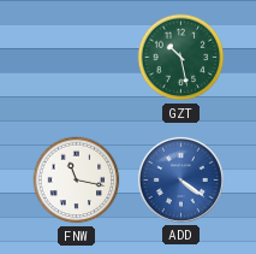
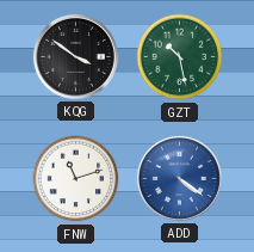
KQG: none -> 3:51
FNW: 11:17 -> 11:12
